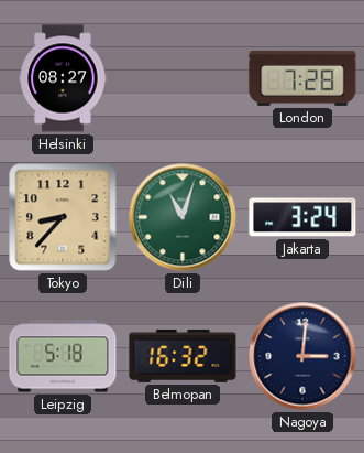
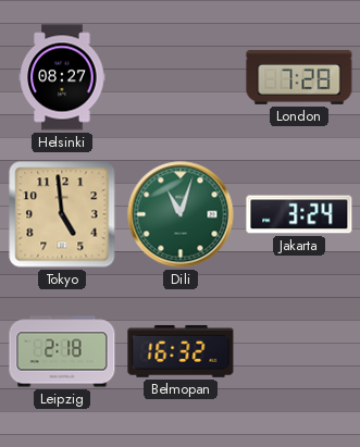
Tokyo: 8:37 -> 4:59
Leipzig: 5:18 -> 2:18
Nagoya: 3:01 -> none
